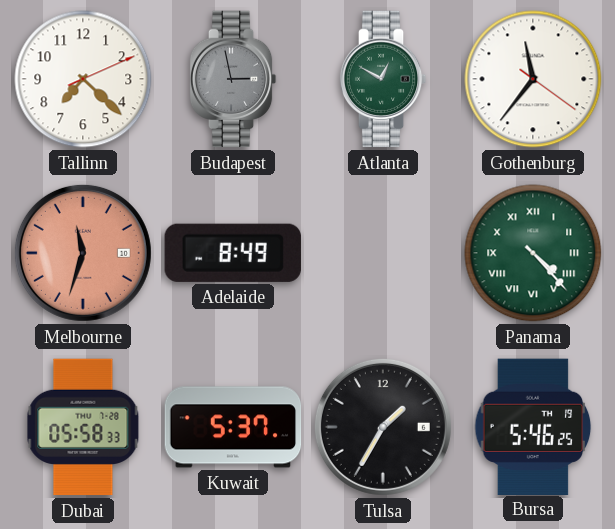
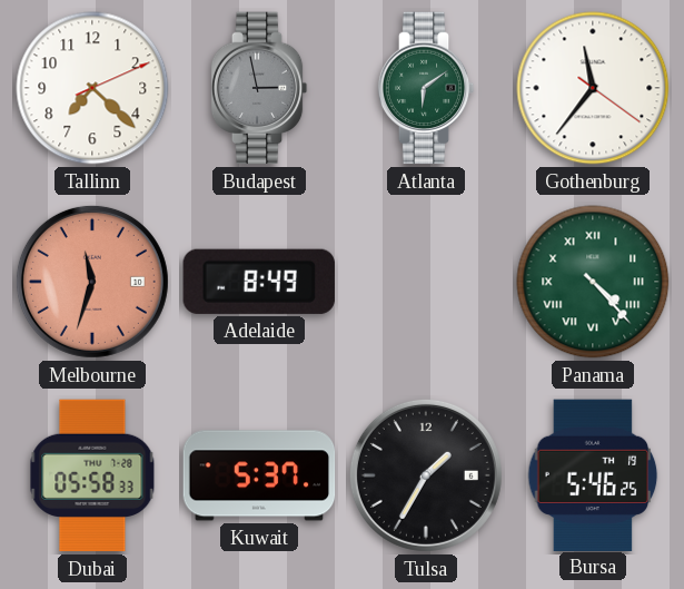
Atlanta: 12:50 -> 6:09
